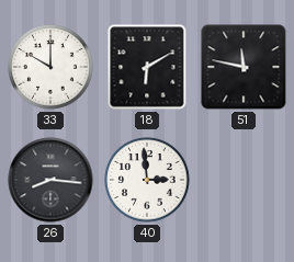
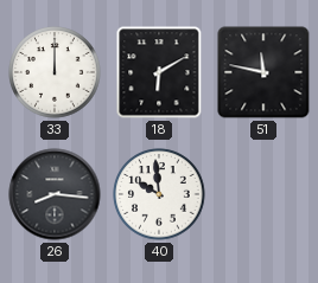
33: 10:00 -> 12:00
40: 2:59 -> 9:59
